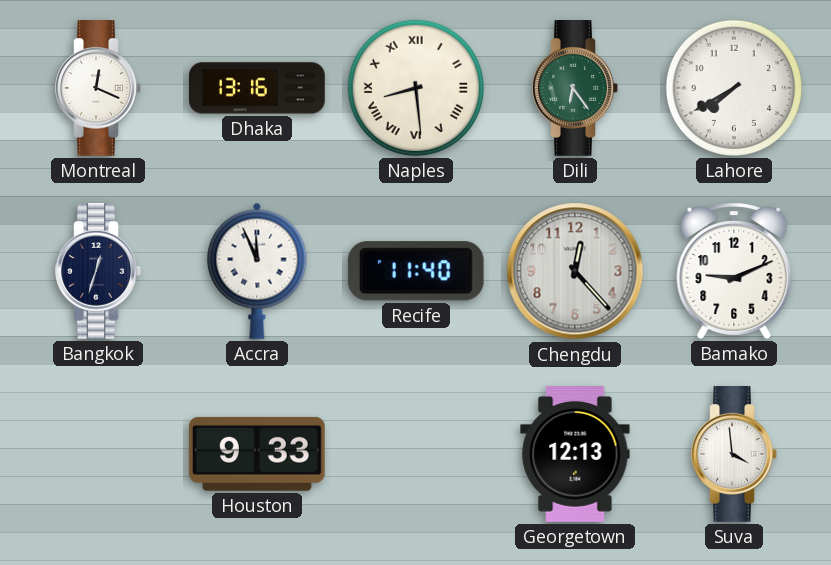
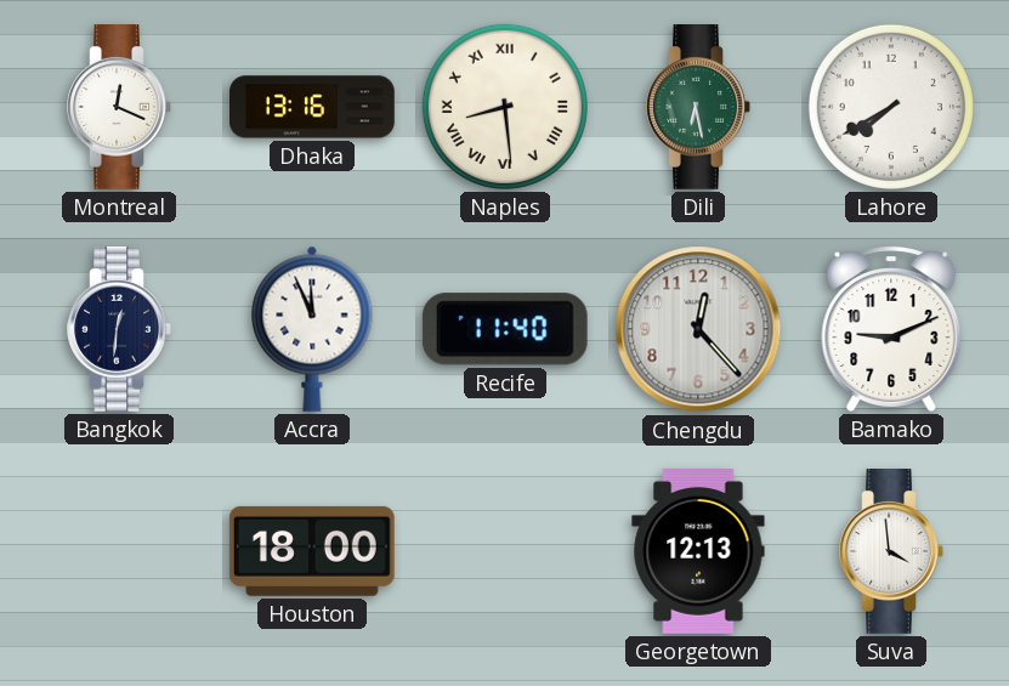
Dili: 6:24 -> 6:28
Bangkok: 12:33 -> 12:31
Houston: 9:33 -> 18:00
